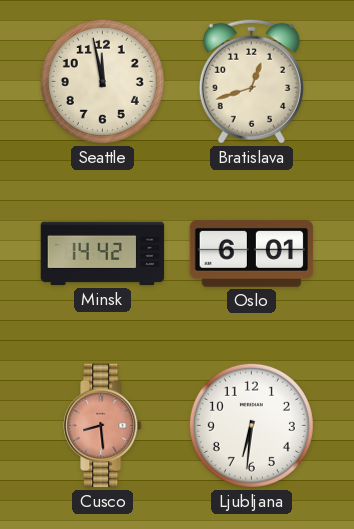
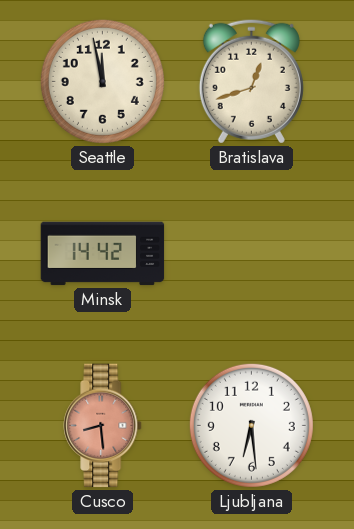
Oslo: 6:01 -> none
Ljubljana: 6:31 -> 6:29
